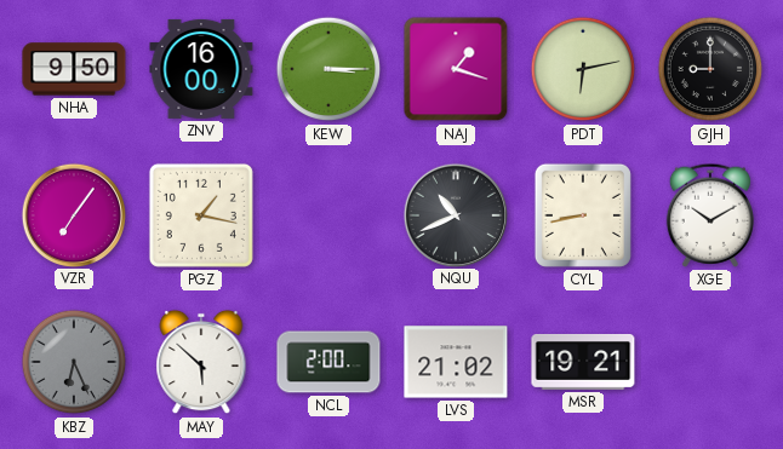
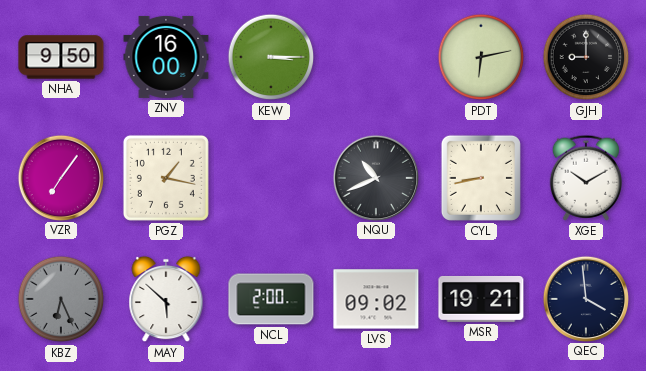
NAJ: 1:18 -> none
LVS: 21:02 -> 09:02
QEC: none -> 3:59
